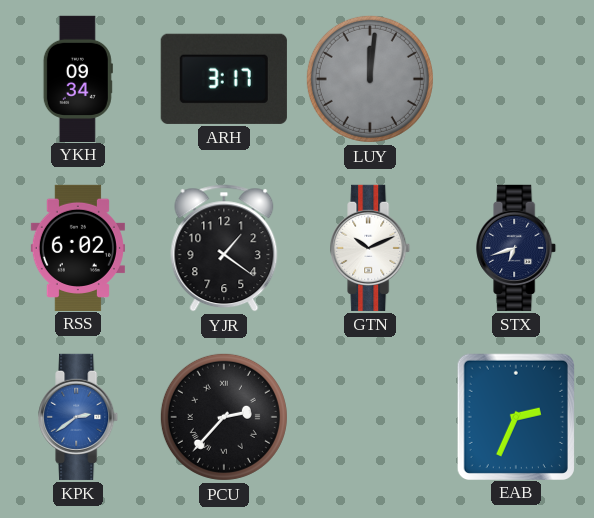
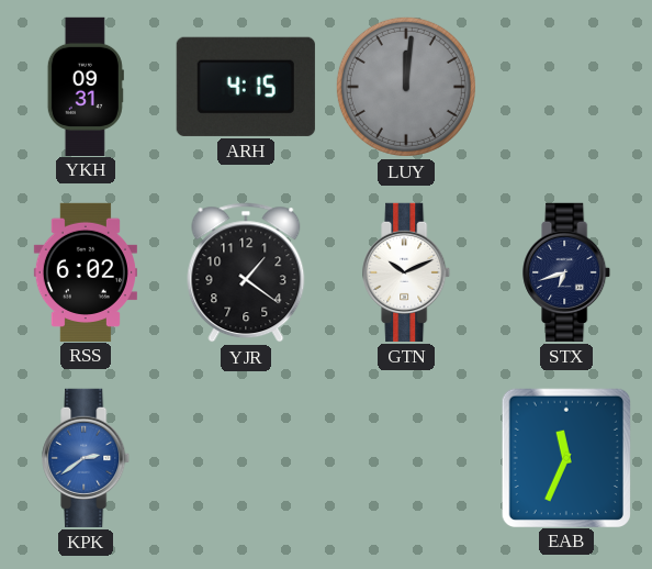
YKH: 09:34 -> 09:31
ARH: 3:17 -> 4:15
PCU: 2:37 -> none
EAB: 2:34 -> 11:34
